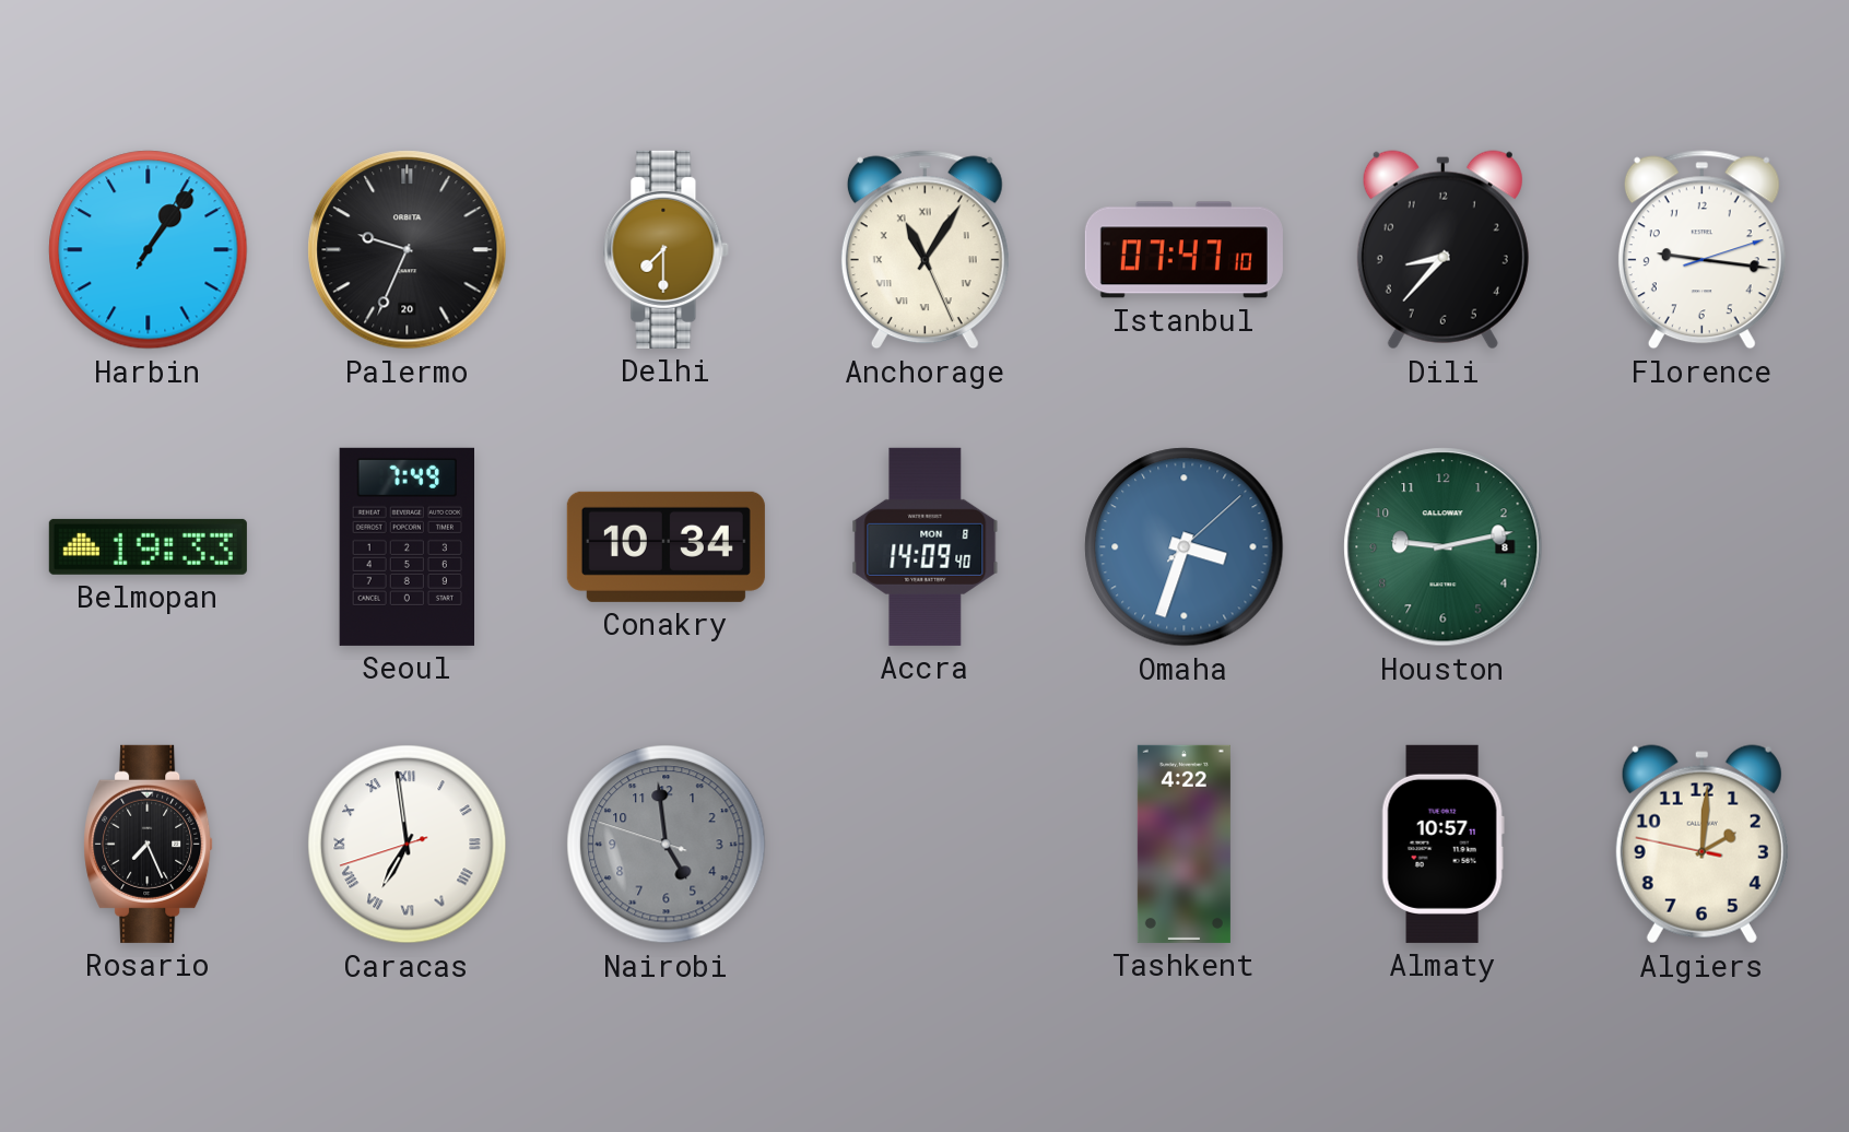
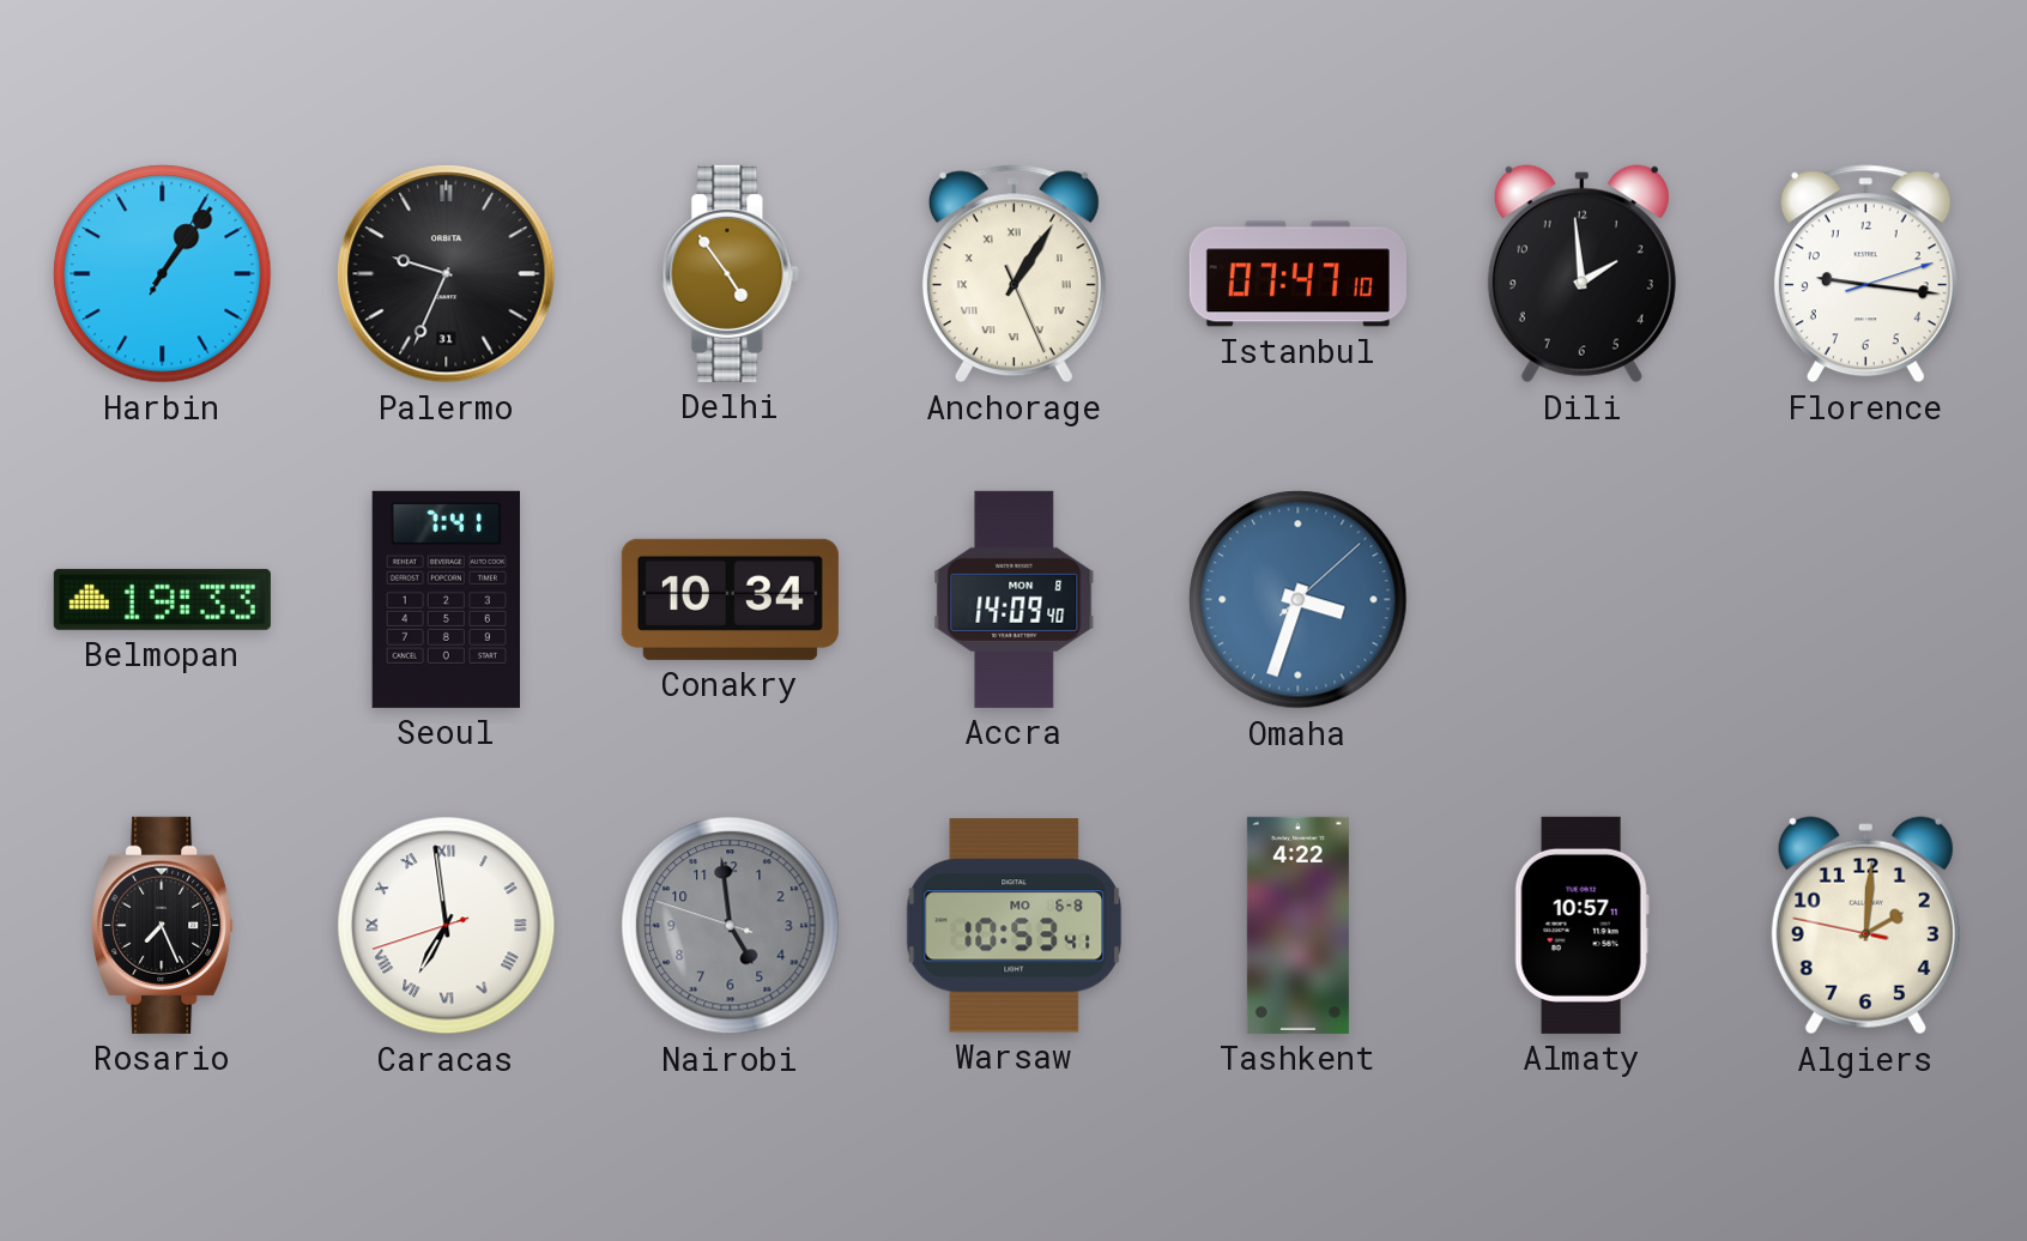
Palermo date: 20 -> 31
Delhi: 7:30 -> 4:54
Anchorage: 11:05 -> 1:05
Dili: 8:37 -> 1:59
Seoul: 7:49 -> 7:41
Houston: 9:13 -> none
Warsaw: none -> 10:53
